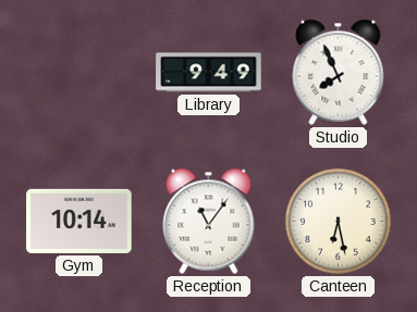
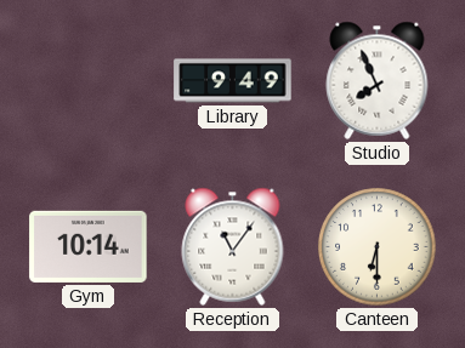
Canteen: 6:28 -> 6:30
